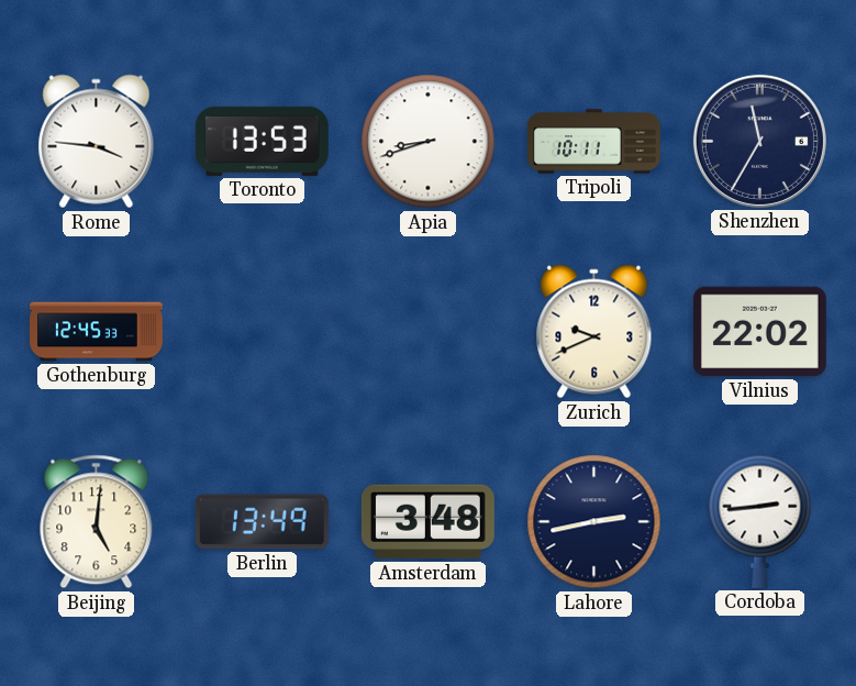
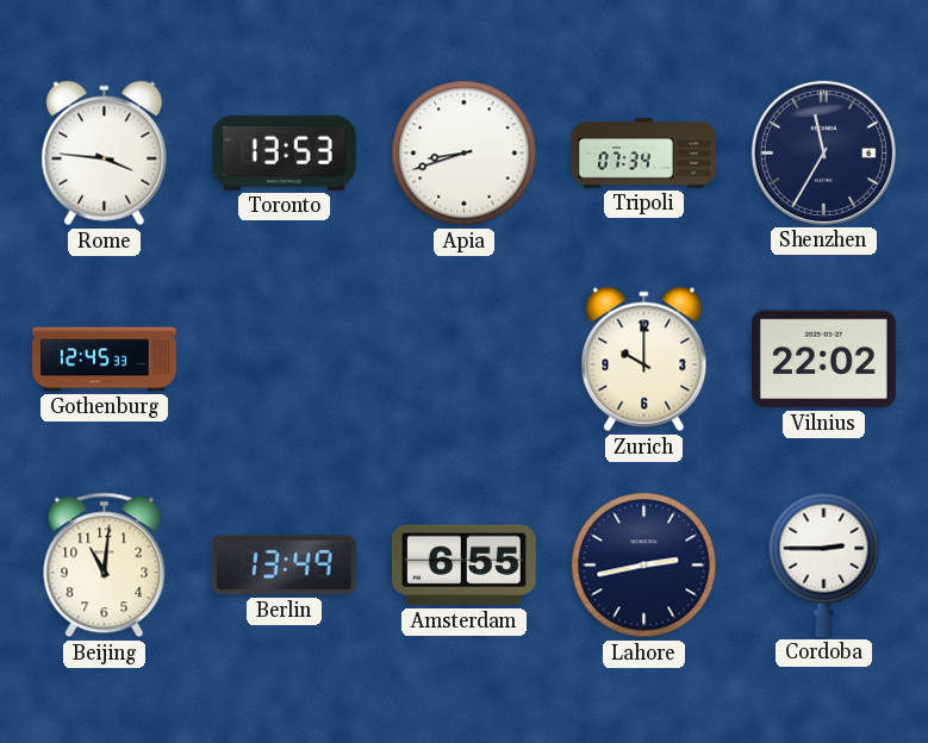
Tripoli: 10:11 -> 07:34
Zurich: 9:41 -> 10:00
Beijing: 5:01 -> 11:01
Amsterdam: 3:48 -> 6:55
Cordoba: 2:44 -> 2:45
